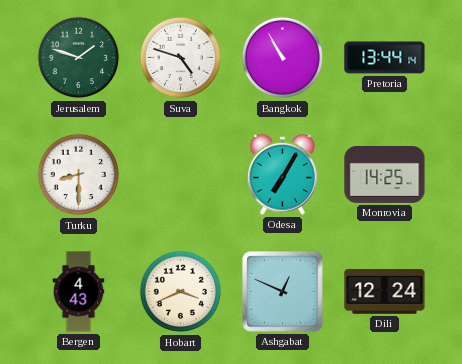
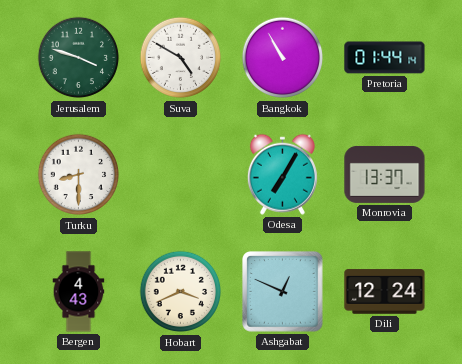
Jerusalem: 1:48 -> 3:48
Suva: 4:48 -> 4:50
Pretoria: 13:44 -> 01:44
Monrovia: 14:25 -> 13:37
